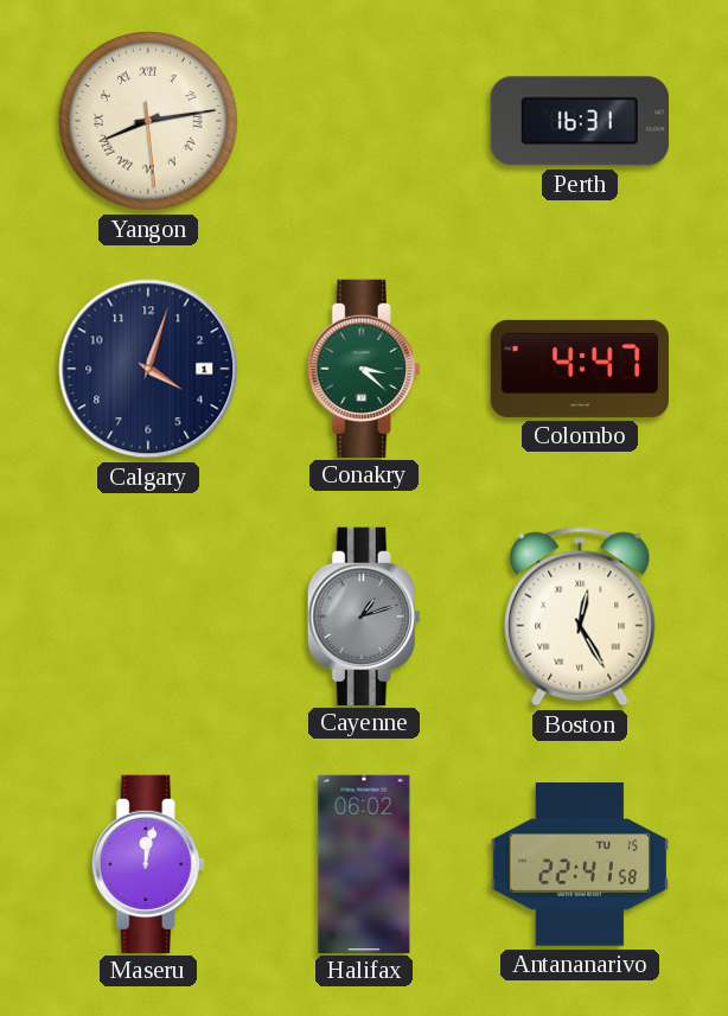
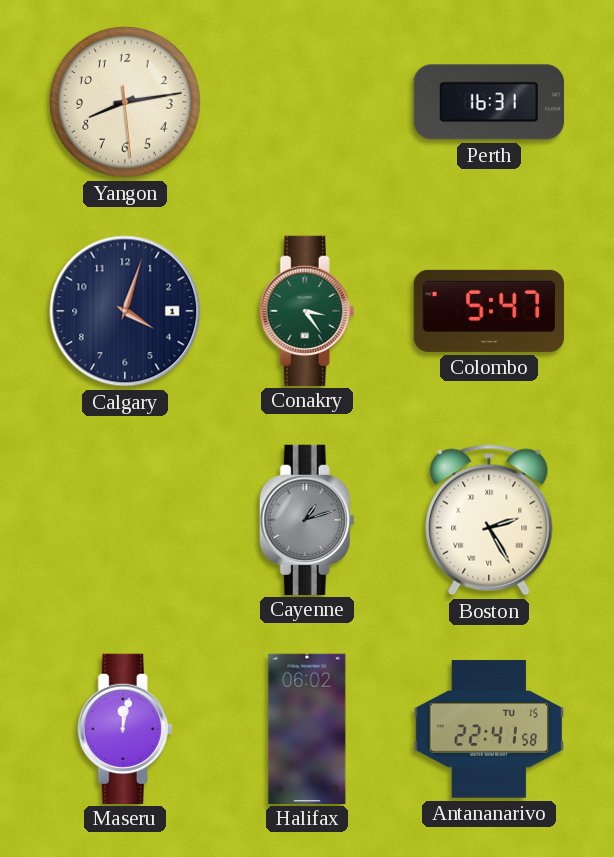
Yangon numerals: Roman -> Arabic
Conakry: 3:22 -> 3:24
Colombo: 4:47 -> 5:47
Boston: 12:25 -> 2:25
